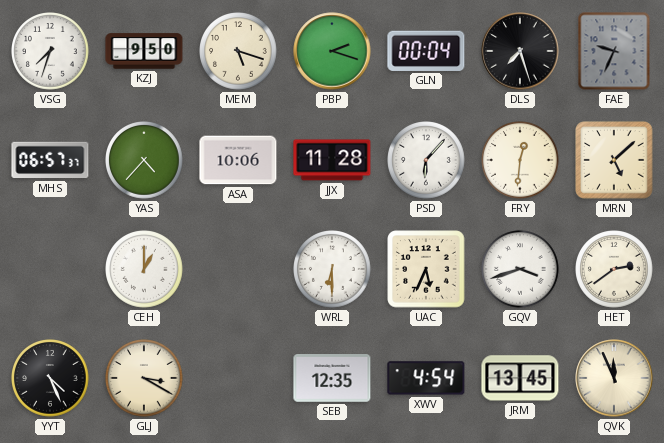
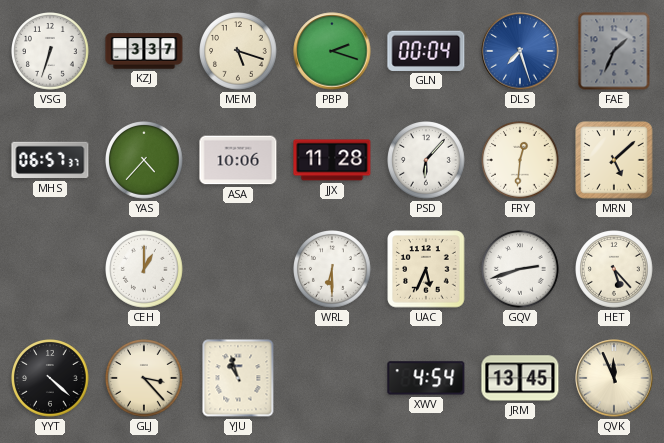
VSG: 7:33 -> 6:33
KZJ: 9:50 -> 3:37
DLS dial: black -> blue
FAE: 9:34 -> 1:34
GQV: 3:42 -> 2:42
HET: 2:39 -> 5:23
YYT: 4:26 -> 4:22
GLJ: 3:20 -> 3:23
YJU: none -> 10:57
SEB: 12:35 -> none
